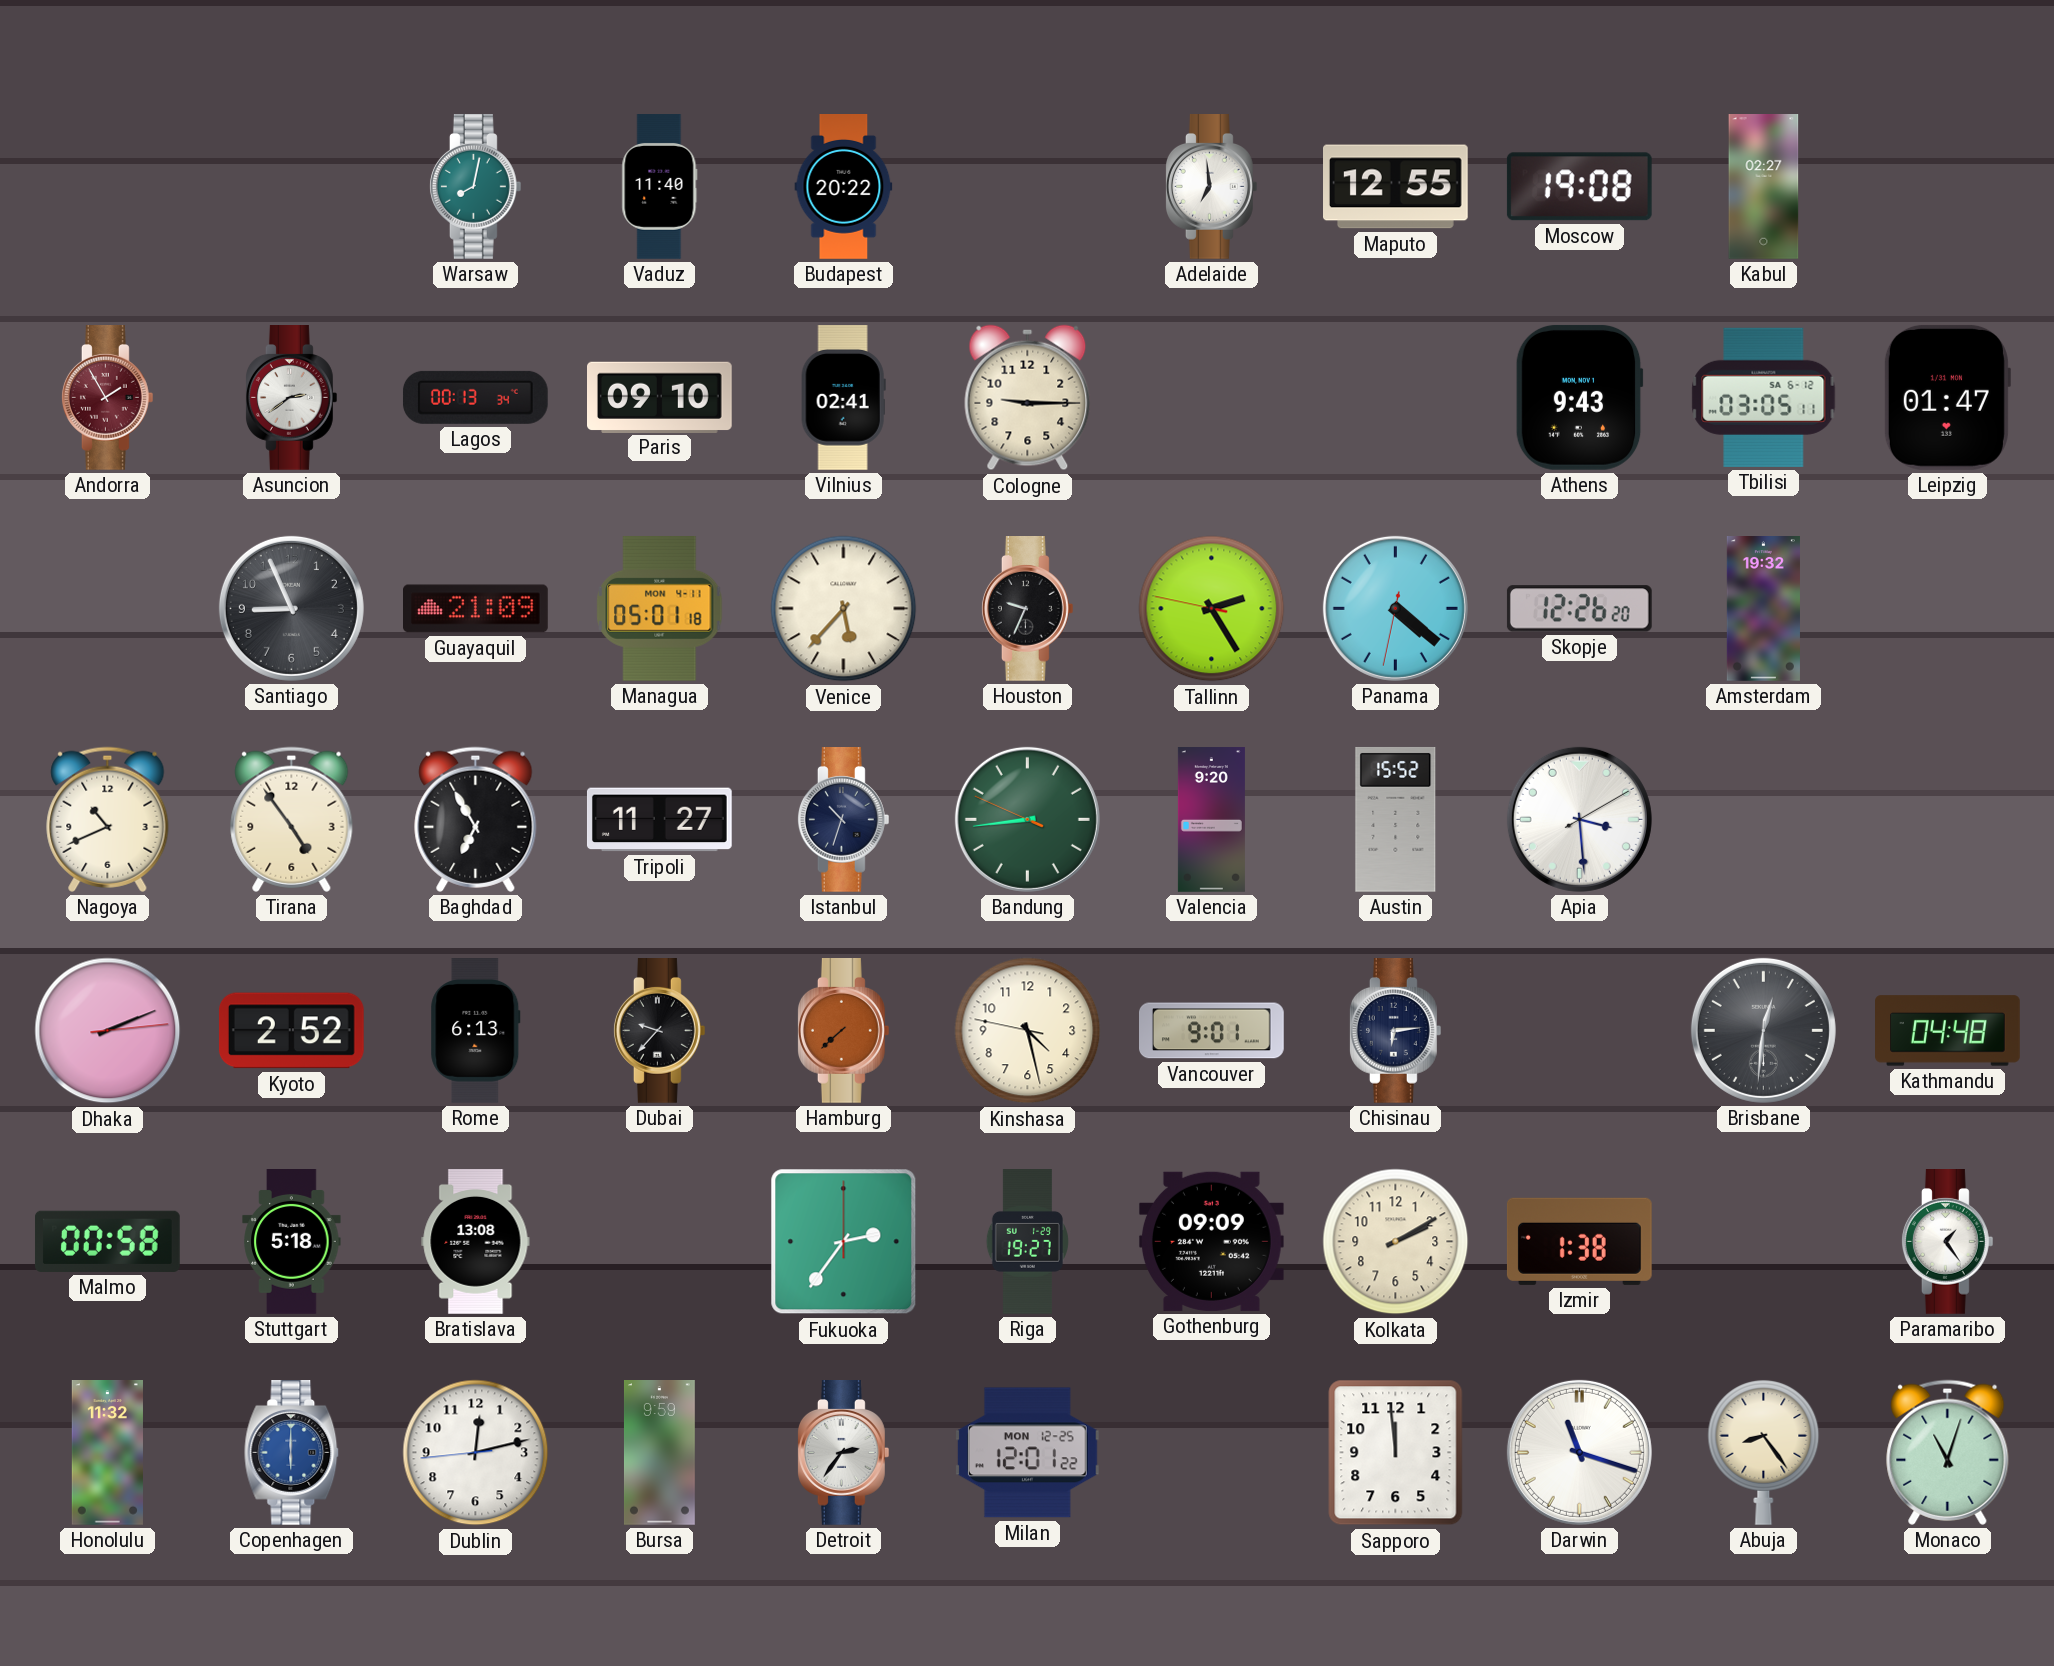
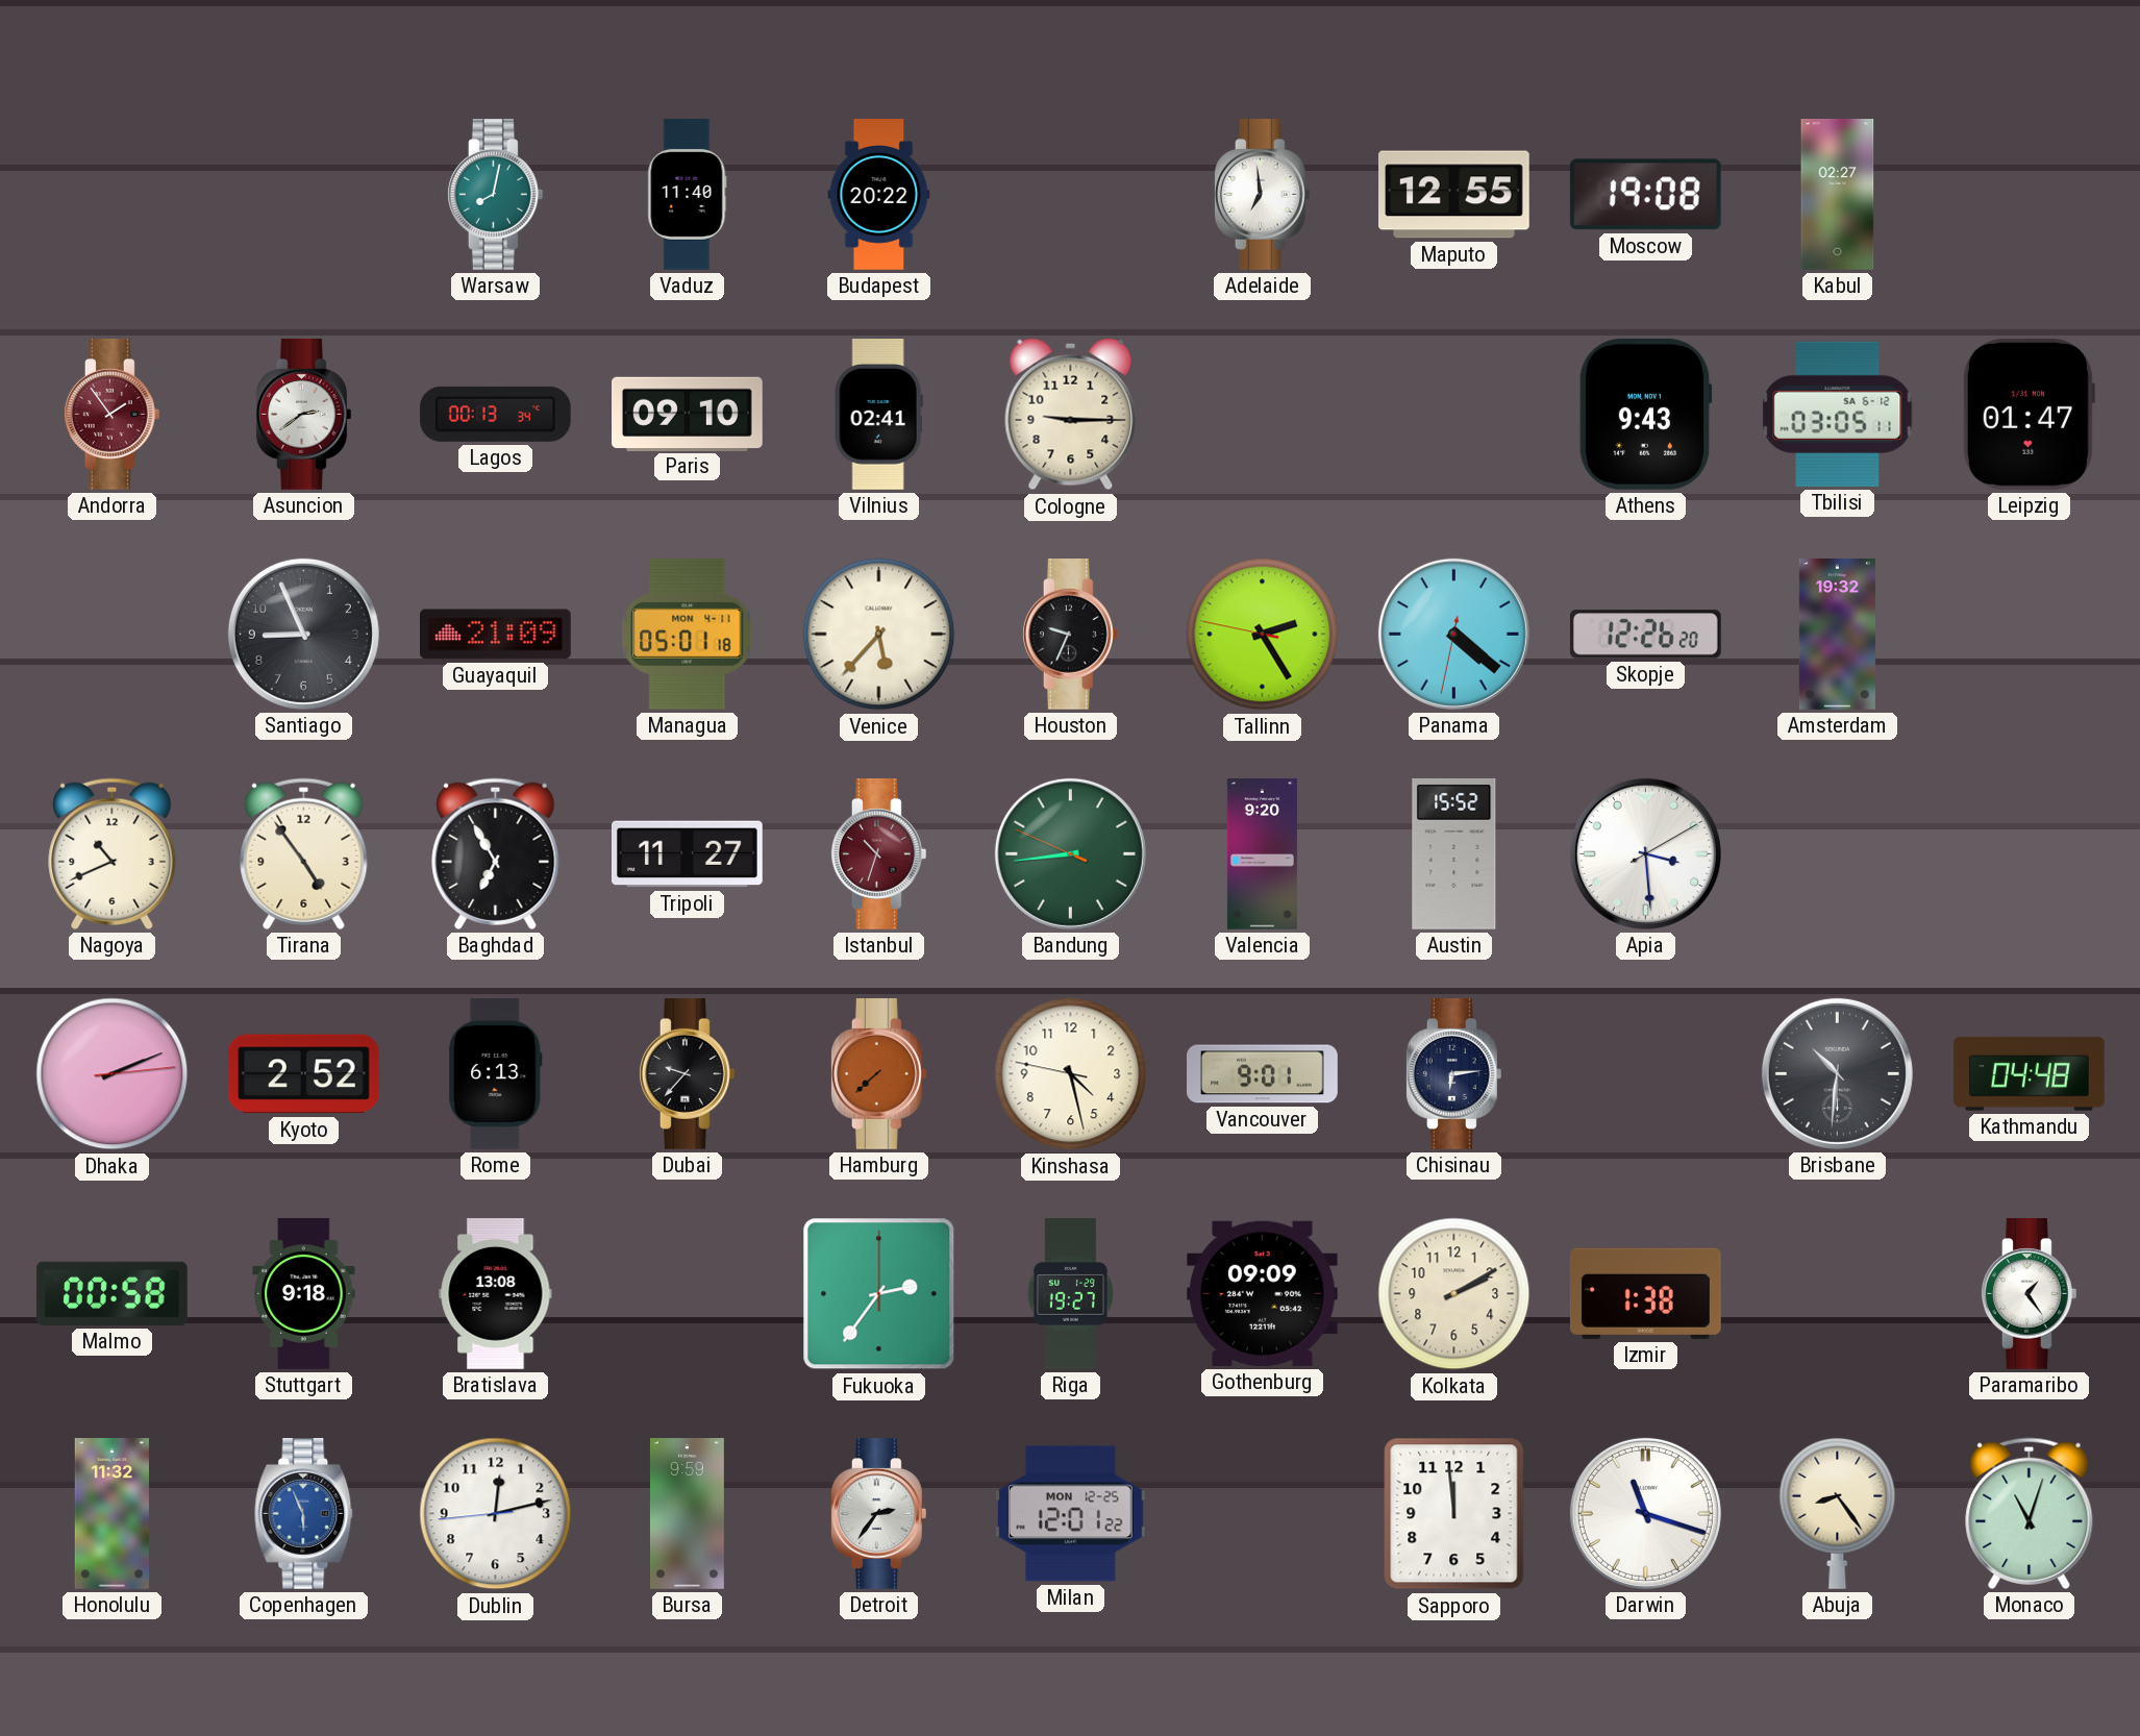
Andorra: 1:55 -> 1:54
Istanbul dial: navy -> burgundy
Brisbane: 12:31 -> 10:31
Stuttgart: 5:18 -> 9:18
Copenhagen: 6:00 -> 5:56
